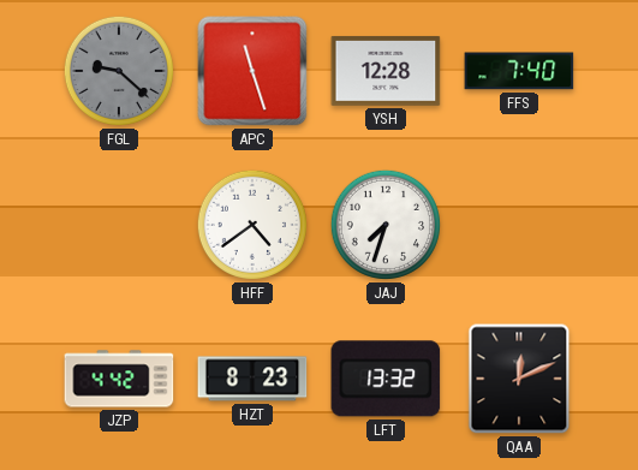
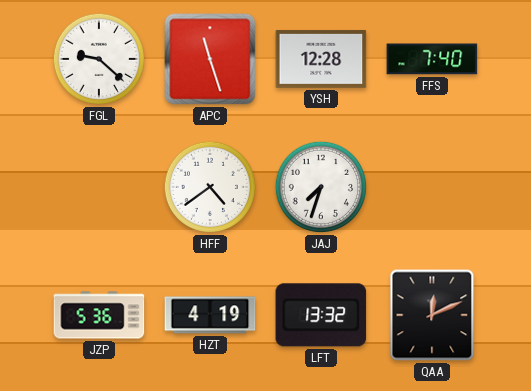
FGL dial: grey -> white
JZP: 4:42 -> 5:36
HZT: 8:23 -> 4:19
